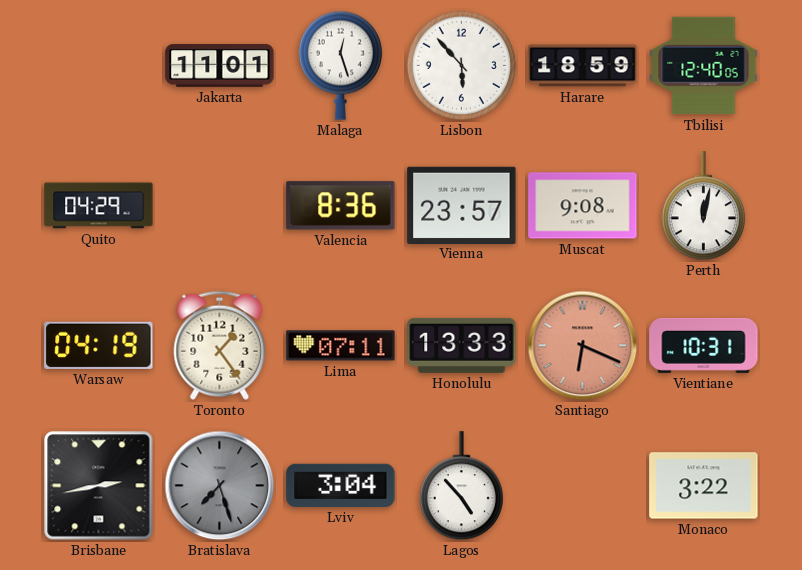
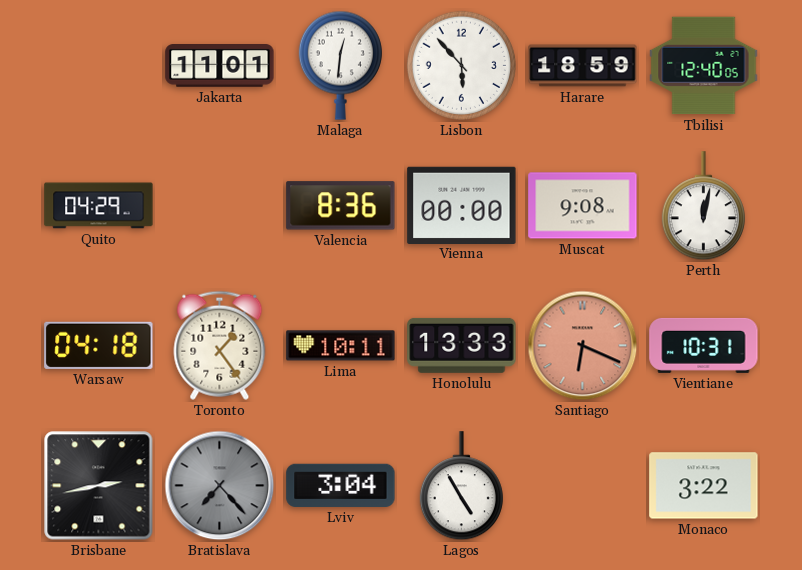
Malaga: 12:27 -> 12:31
Vienna: 23:57 -> 00:00
Warsaw: 04:19 -> 04:18
Lima: 07:11 -> 10:11
Bratislava: 7:27 -> 7:23
Lagos: 4:53 -> 4:55
